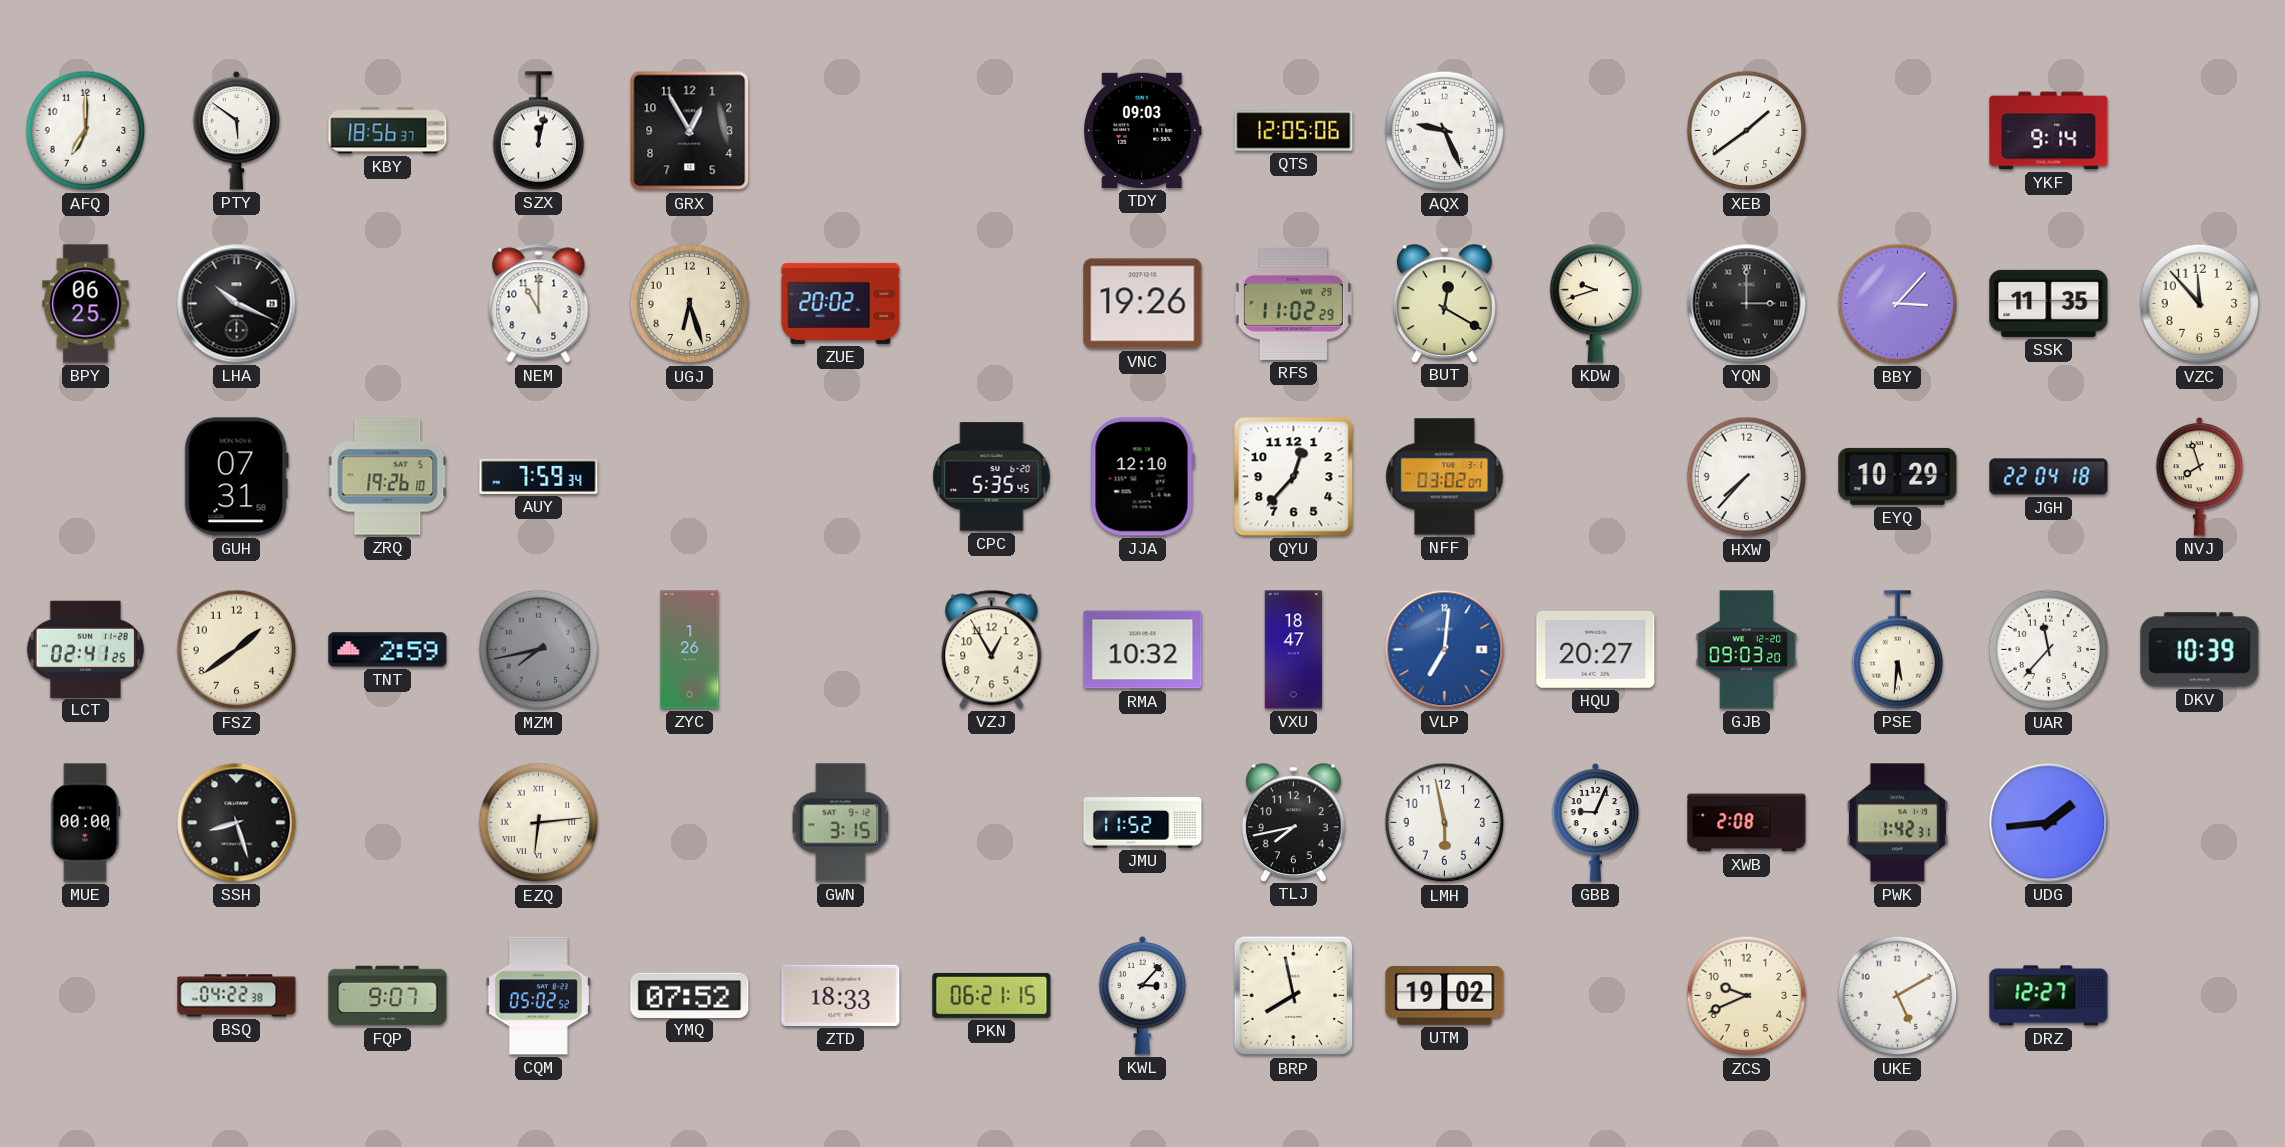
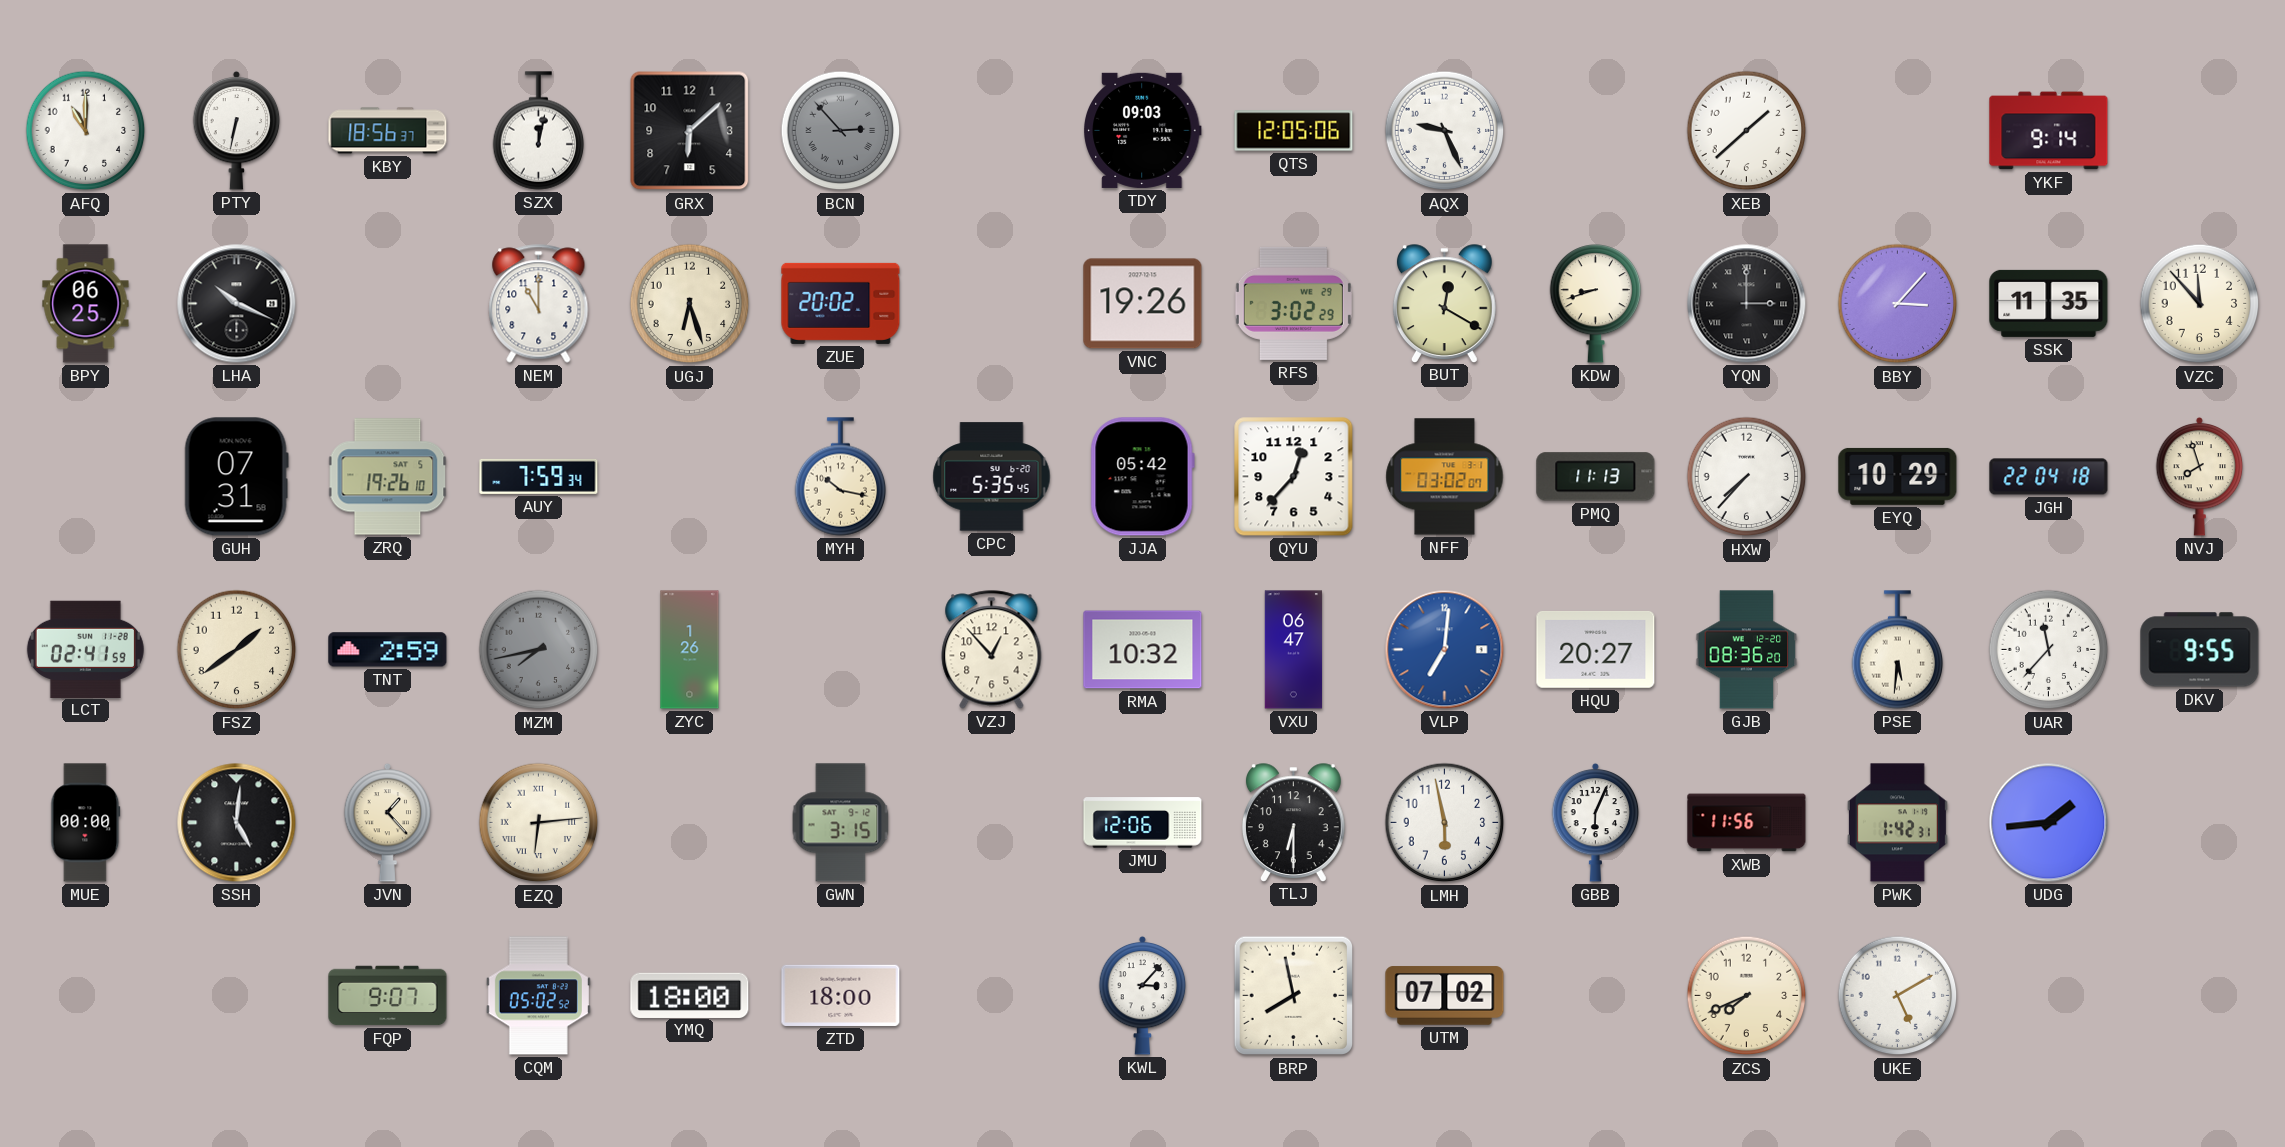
AFQ: 7:00 -> 11:00
PTY: 5:51 -> 6:32
GRX: 12:55 -> 6:08
BCN: none -> 2:53
XEB: 1:39 -> 1:38
RFS: 11:02 -> 3:02
KDW: 9:42 -> 8:42
MYH: none -> 10:17
JJA: 12:10 -> 05:42
PMQ: none -> 11:13
LCT: 02:41:25 -> 02:41:59
VZJ: 12:55 -> 12:53
VXU: 18:47 -> 06:47
GJB: 09:03 -> 08:36
DKV: 10:39 -> 9:55
SSH: 8:27 -> 5:01
JVN: none -> 1:23
JMU: 11:52 -> 12:06
TLJ: 7:43 -> 6:30
GBB: 9:04 -> 6:04
XWB: 2:08 -> 11:56
BSQ: 04:22 -> none
YMQ: 07:52 -> 18:00
ZTD: 18:33 -> 18:00
PKN: 06:21 -> none
UTM: 19:02 -> 07:02
ZCS: 9:41 -> 7:41
DRZ: 12:27 -> none
